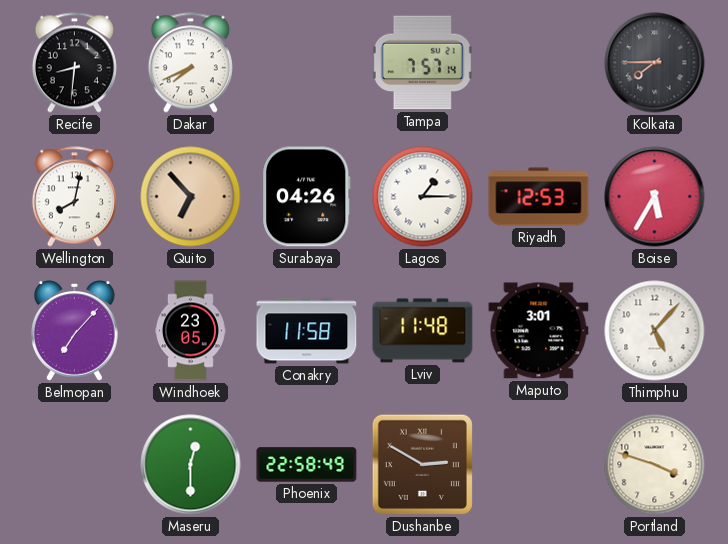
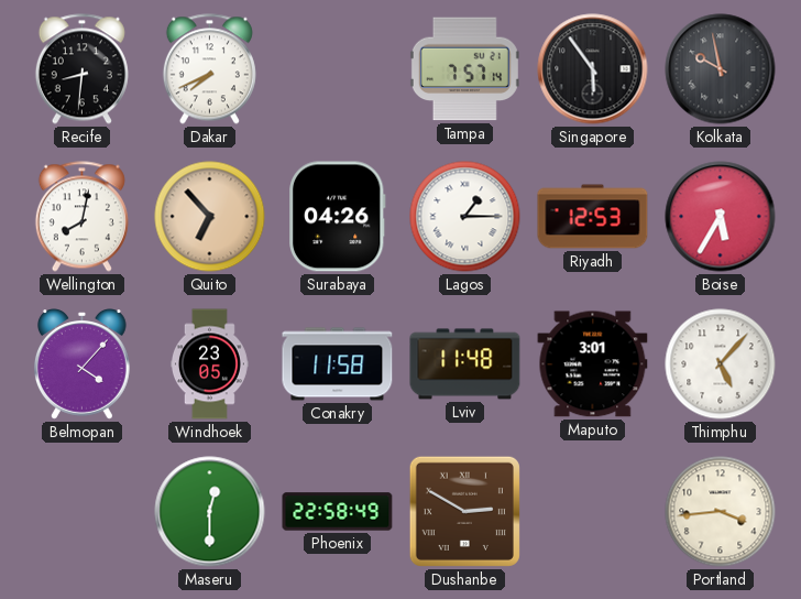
Singapore: none -> 5:54
Kolkata: 7:45 -> 9:58
Belmopan: 7:07 -> 4:07
Portland: 3:48 -> 3:44
